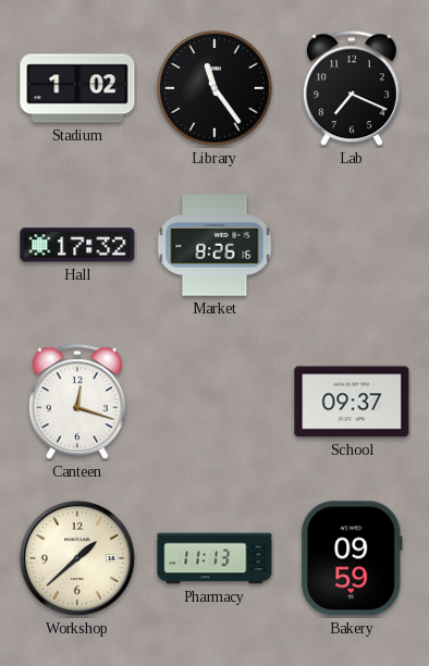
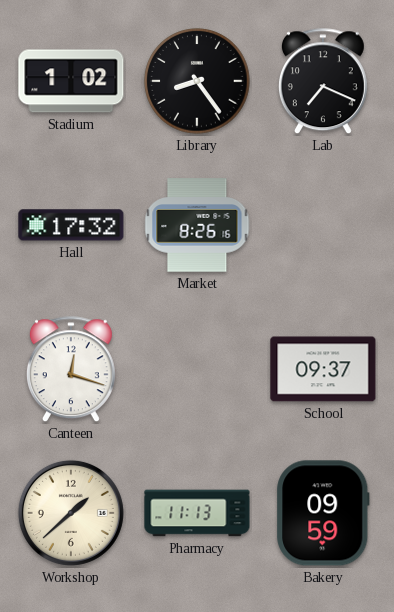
Library: 11:24 -> 8:24
